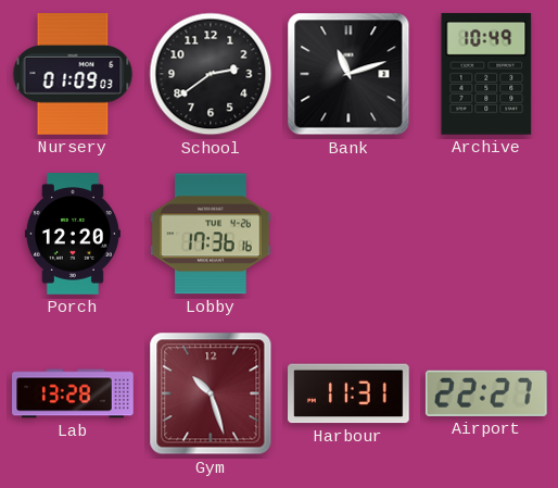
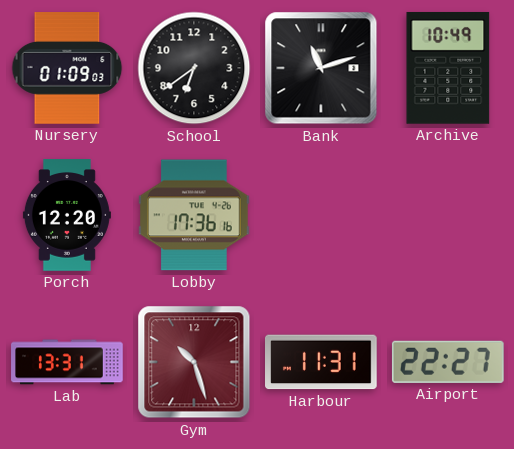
School: 2:39 -> 6:39
Lab: 13:28 -> 13:31
